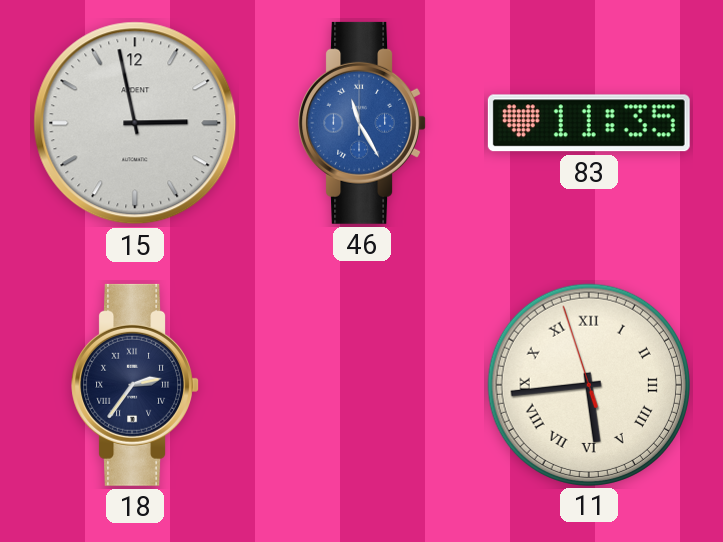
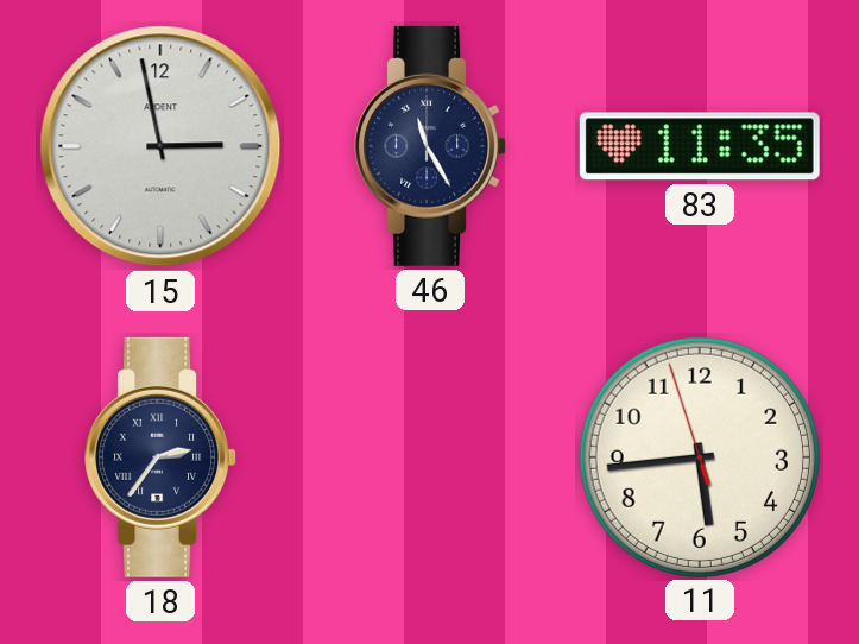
46 dial: blue -> navy
11 numerals: Roman -> Arabic
